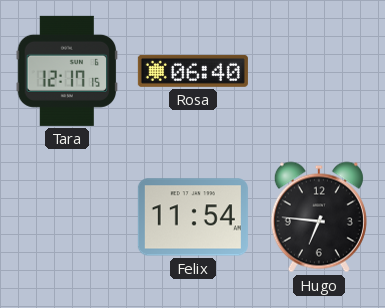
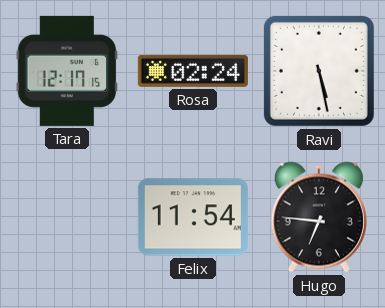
Rosa: 06:40 -> 02:24
Ravi: none -> 5:28
